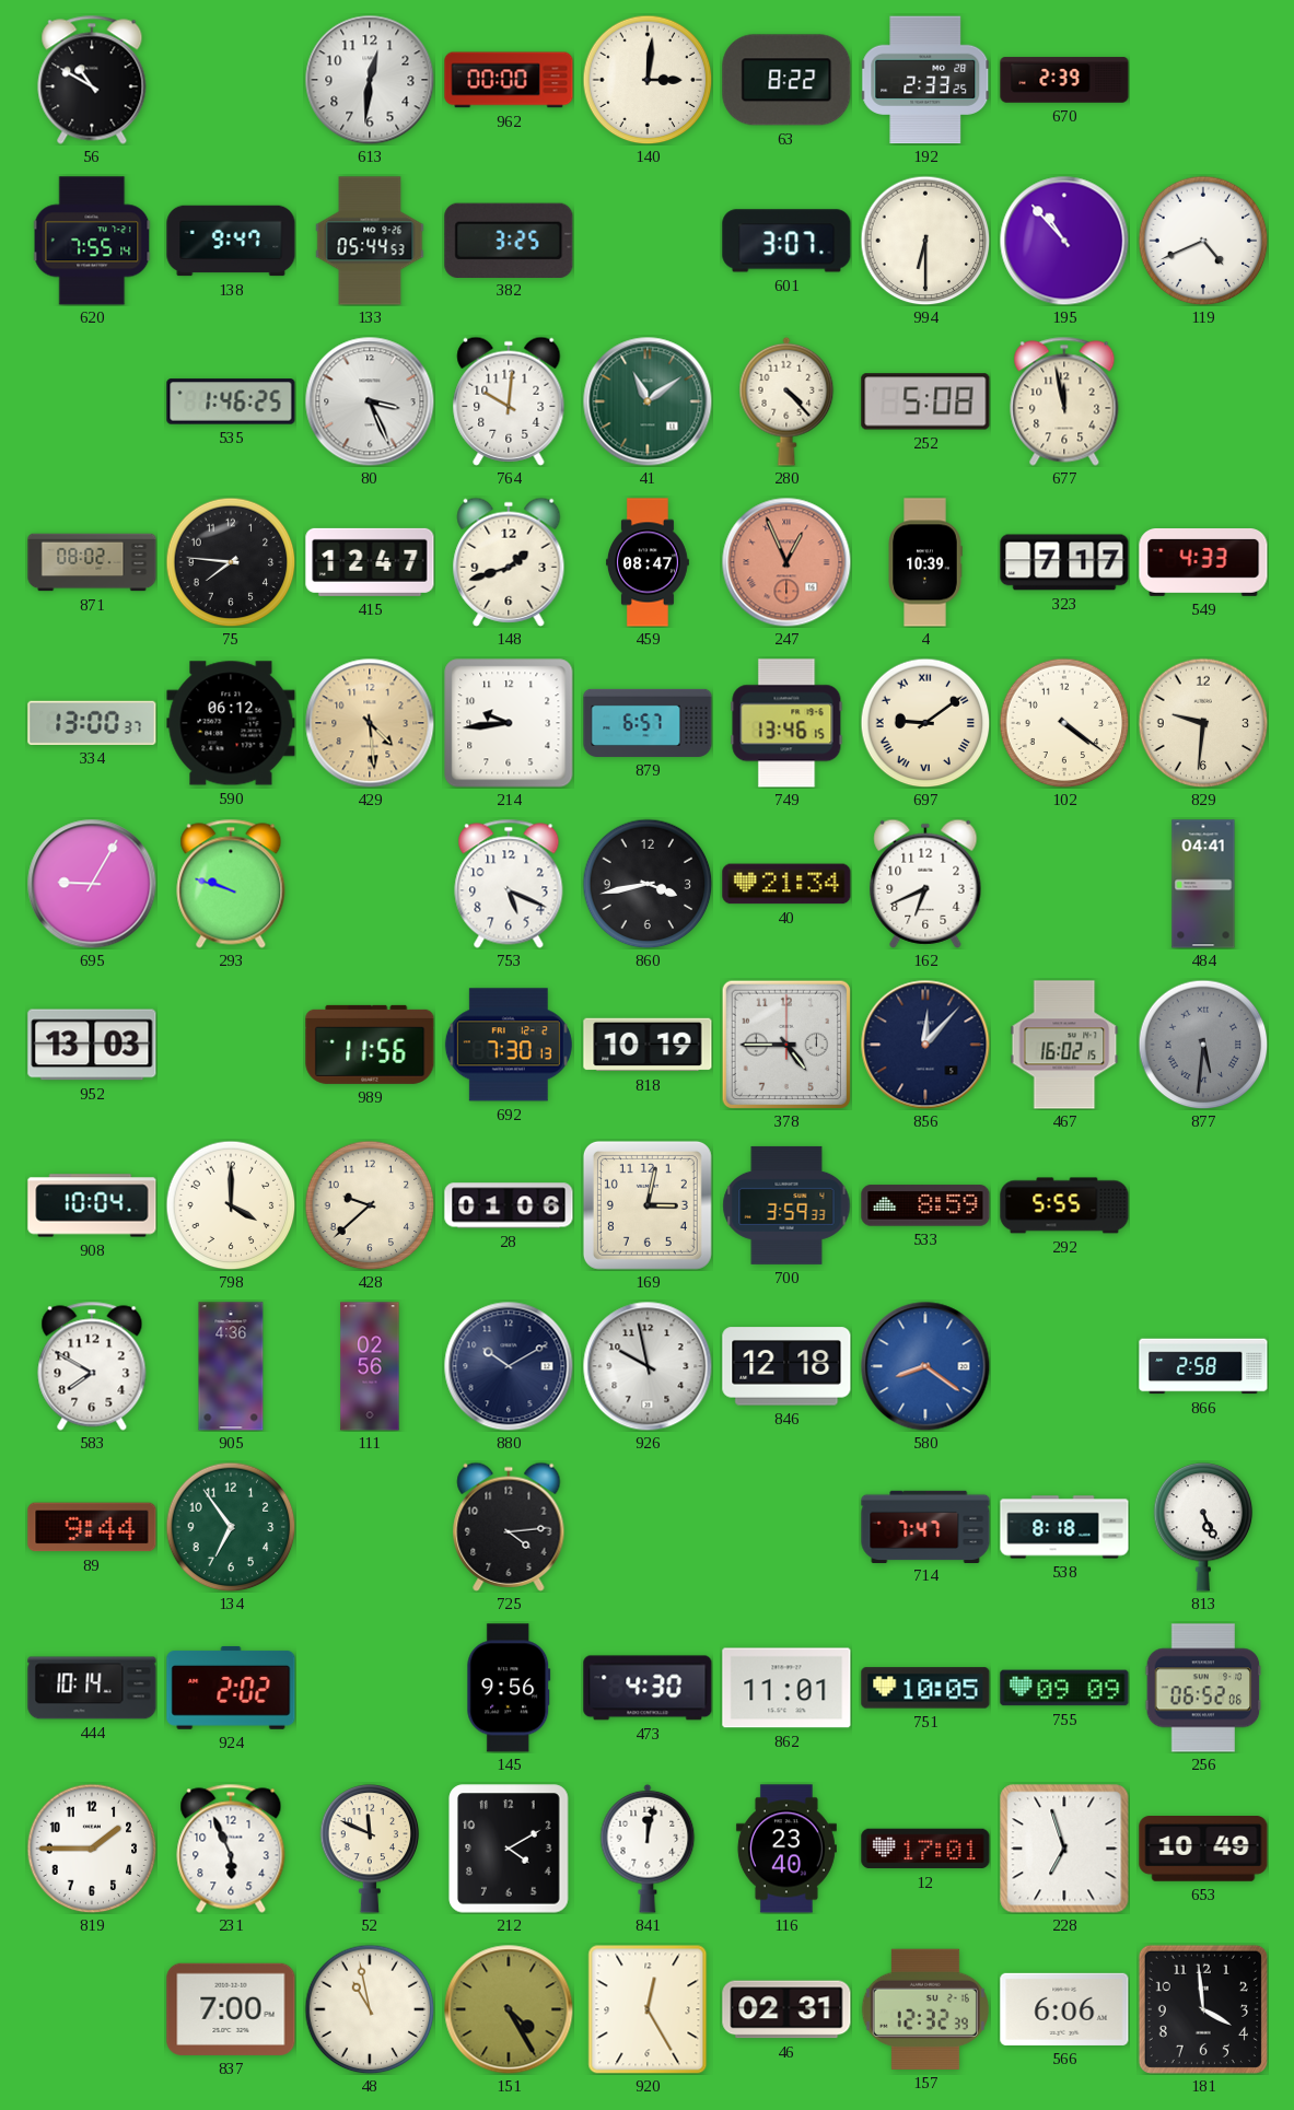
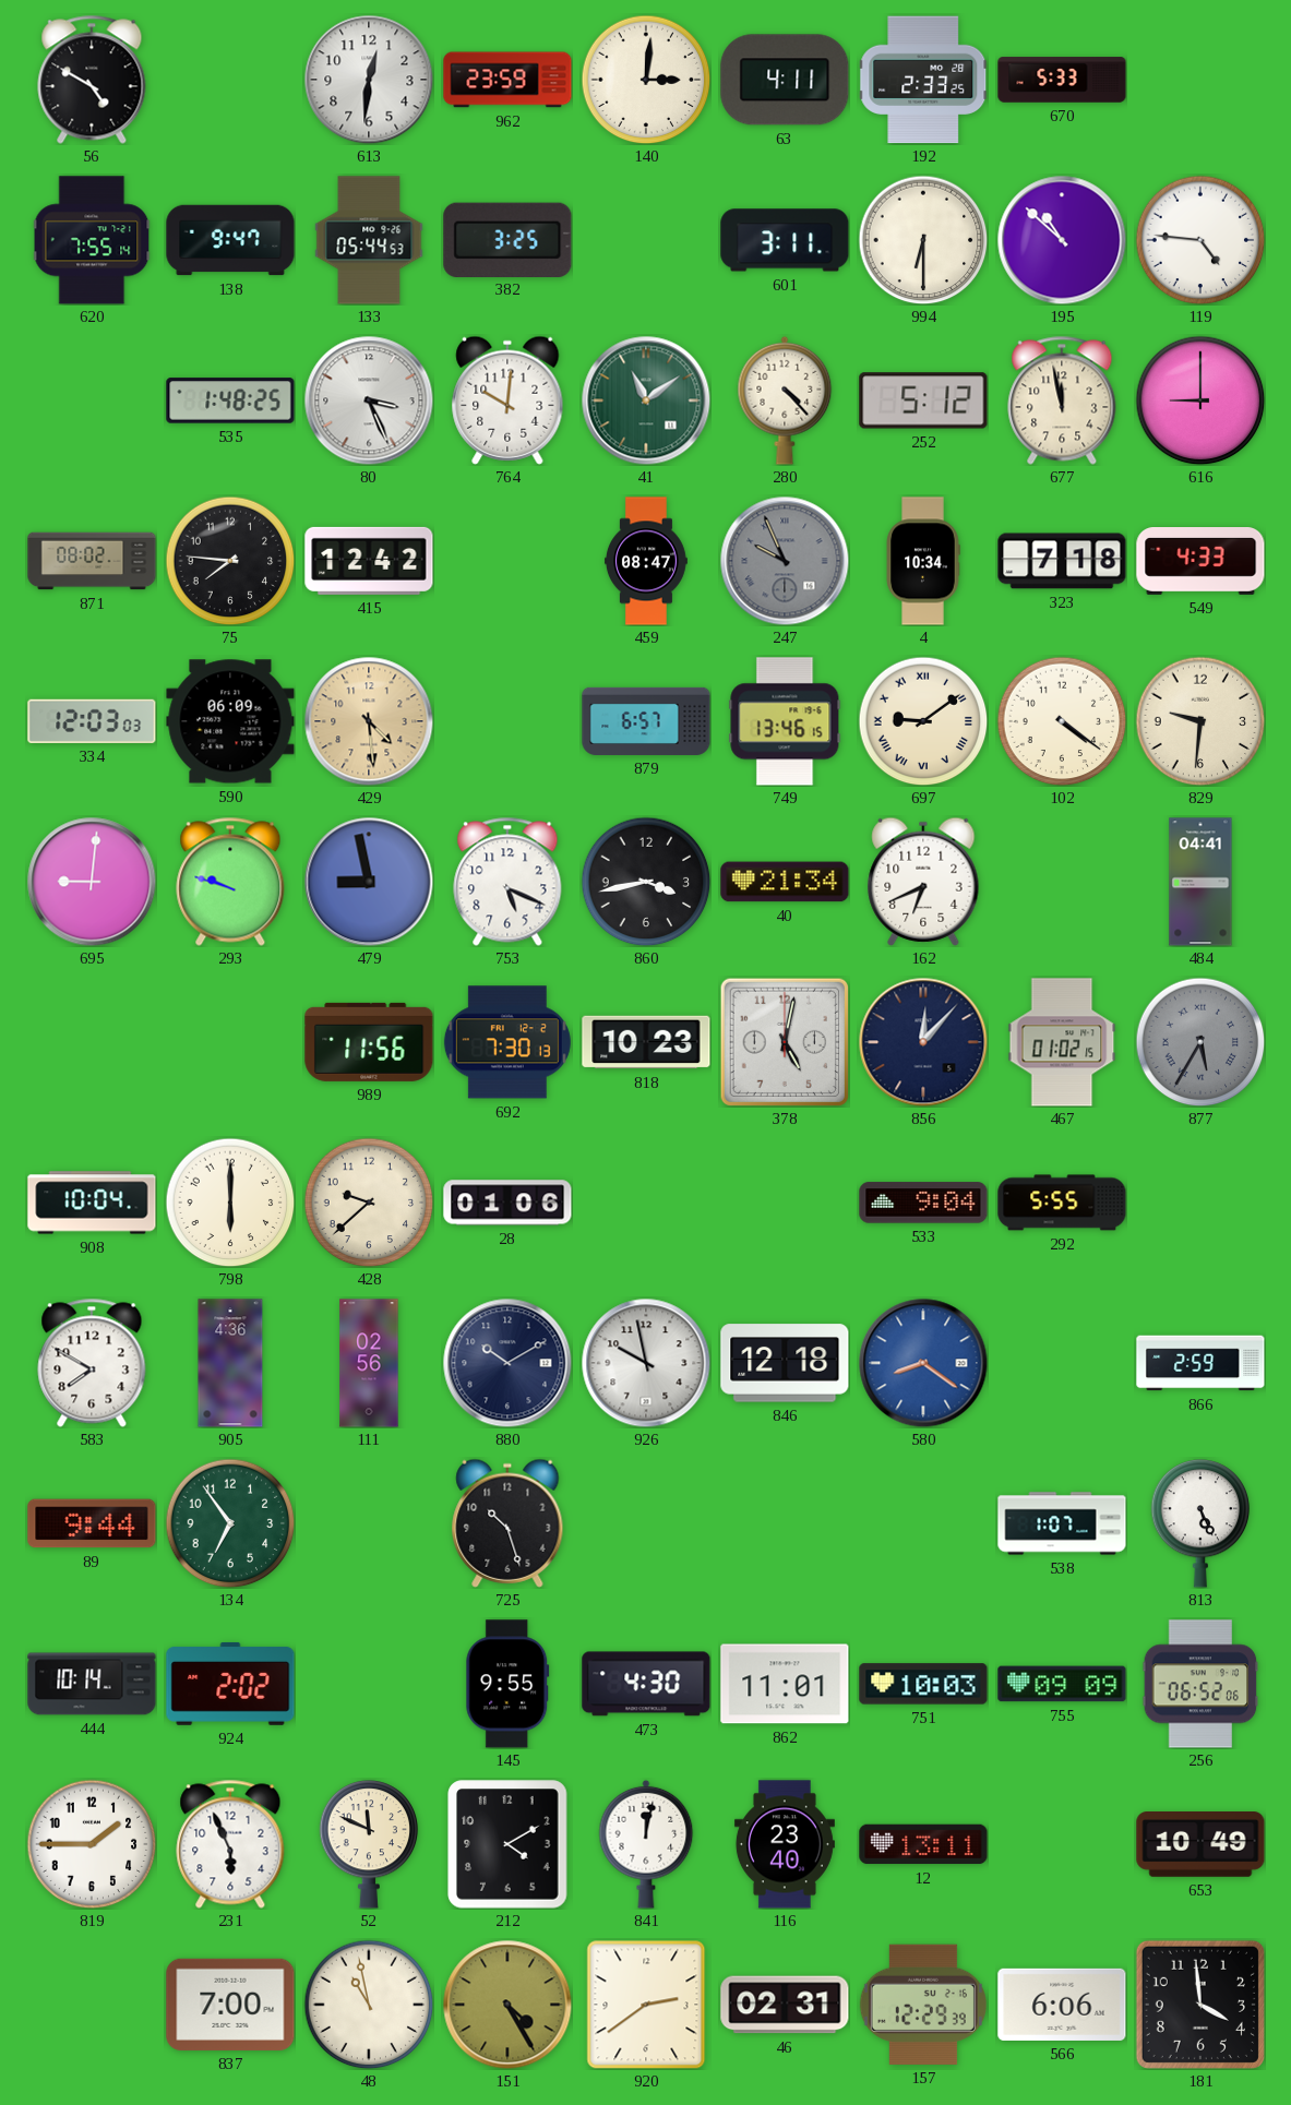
56: 10:50 -> 4:50
962: 00:00 -> 23:59
63: 8:22 -> 4:11
670: 2:39 -> 5:33
601: 3:07 -> 3:11
195: 10:53 -> 10:52
119: 4:41 -> 4:46
535: 1:46 -> 1:48
252: 5:08 -> 5:12
616: none -> 9:00
415: 12:47 -> 12:42
148: 1:42 -> none
247: 12:56 -> 9:56
247 dial: salmon -> grey
4: 10:39 -> 10:34
323: 7:17 -> 7:18
334: 13:00 -> 12:03
590: 06:12 -> 06:09
214: 9:44 -> none
695: 9:05 -> 9:01
479: none -> 8:58
952: 13:03 -> none
818: 10:19 -> 10:23
378: 4:45 -> 5:02
467: 16:02 -> 01:02
877: 5:31 -> 5:35
798: 4:00 -> 6:00
169: 3:02 -> none
700: 3:59 -> none
533: 8:59 -> 9:04
866: 2:58 -> 2:59
725: 4:14 -> 10:27
714: 7:47 -> none
538: 8:18 -> 1:07
145: 9:56 -> 9:55
751: 10:05 -> 10:03
12: 17:01 -> 13:11
228: 6:57 -> none
920: 12:25 -> 2:39
157: 12:32 -> 12:29
